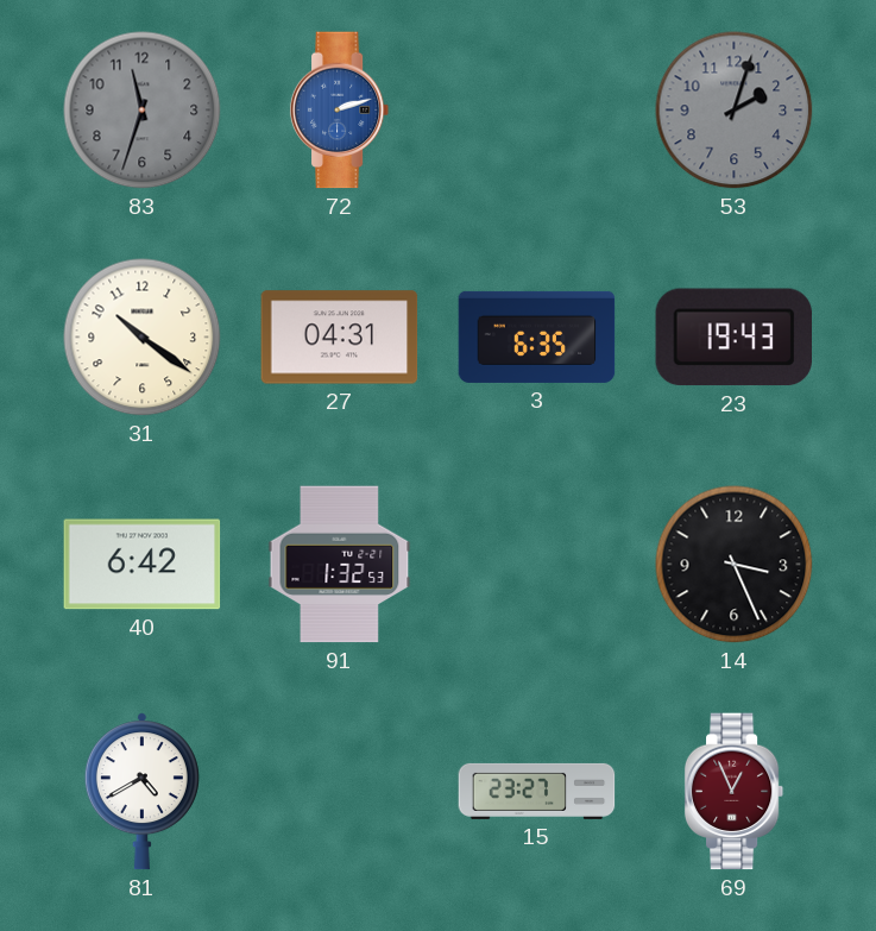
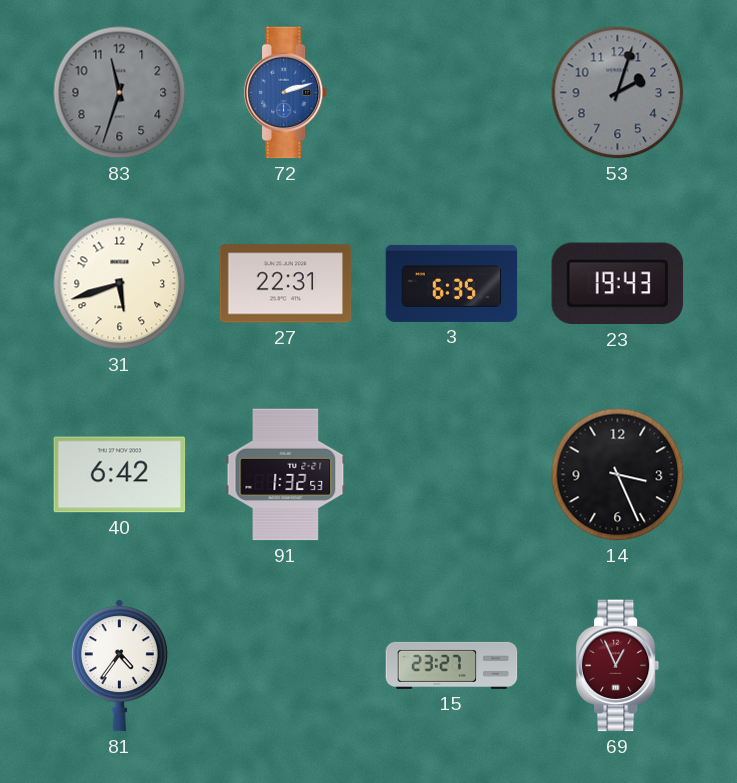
31: 10:21 -> 5:42
27: 04:31 -> 22:31
81: 4:40 -> 4:36
